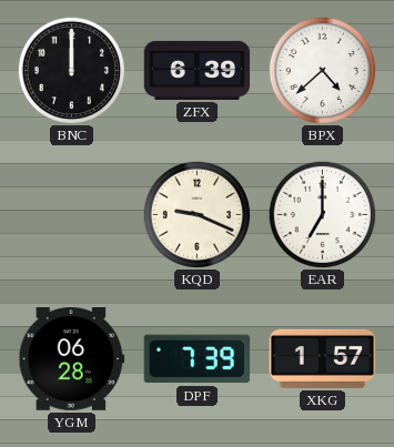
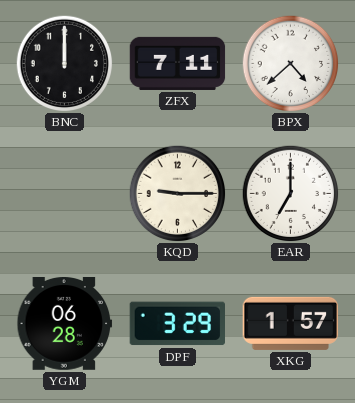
ZFX: 6:39 -> 7:11
KQD: 9:19 -> 9:15
DPF: 7:39 -> 3:29
